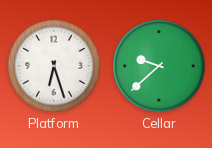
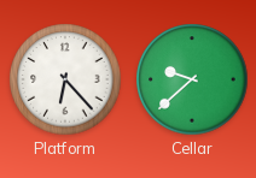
Platform: 6:27 -> 6:23
